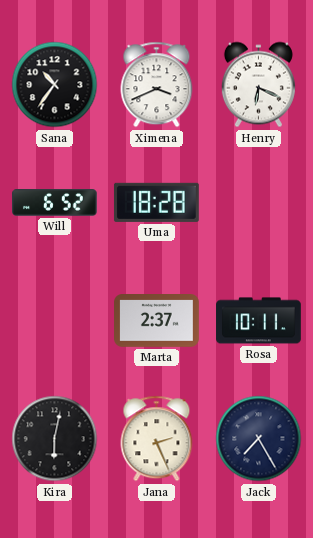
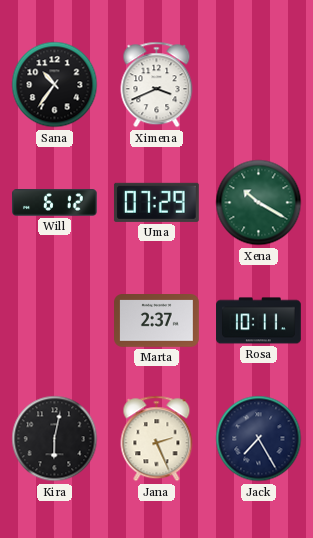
Henry: 6:19 -> none
Will: 6:52 -> 6:12
Uma: 18:28 -> 07:29
Xena: none -> 10:20
